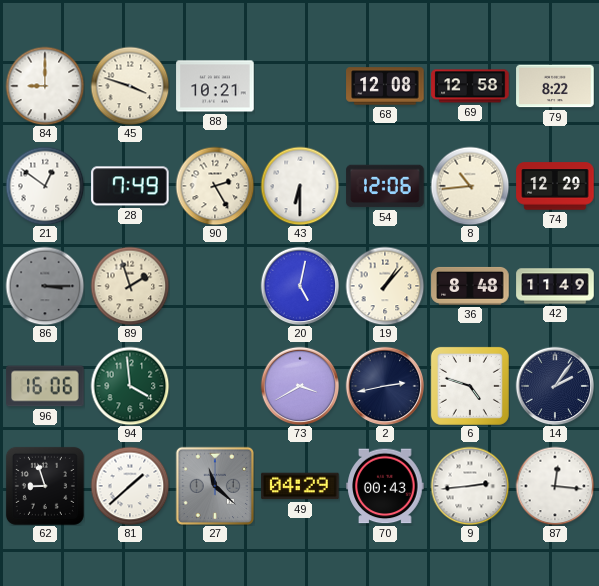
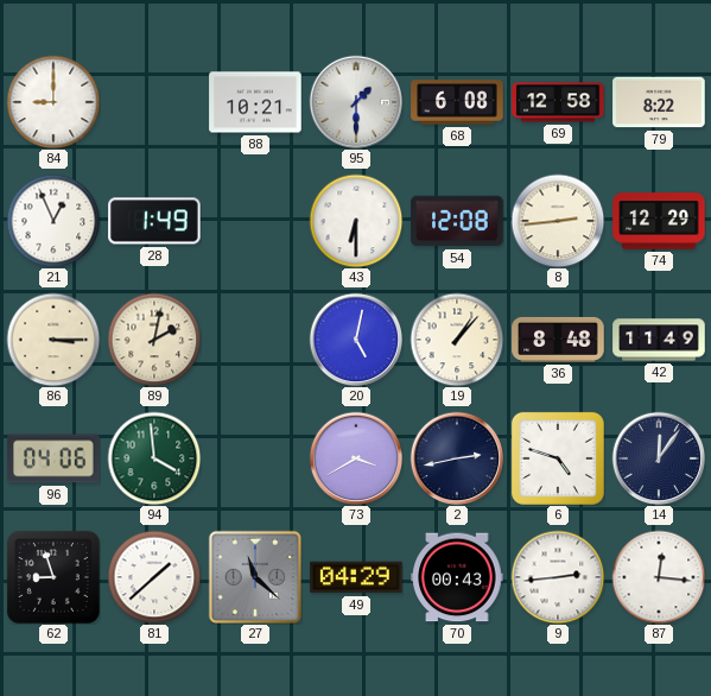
45: 3:48 -> none
95: none -> 1:30
68: 12:08 -> 6:08
21: 12:51 -> 12:56
28: 7:49 -> 1:49
90: 2:25 -> none
54: 12:06 -> 12:08
8: 10:44 -> 2:44
86 dial: grey -> cream
89: 1:57 -> 2:02
96: 16:06 -> 04:06
14: 2:06 -> 12:06
